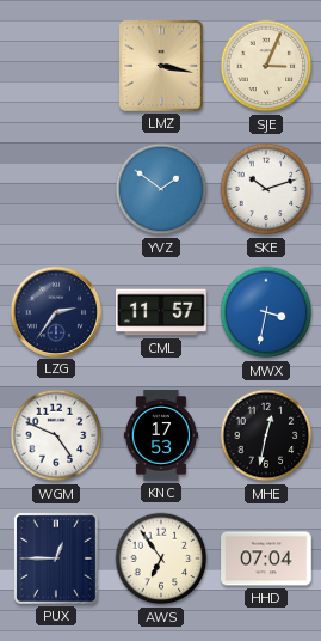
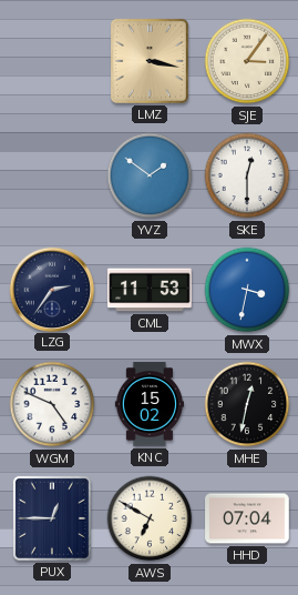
SJE: 3:04 -> 3:06
SKE: 10:12 -> 12:30
CML: 11:57 -> 11:53
KNC: 17:53 -> 15:02
AWS: 6:54 -> 6:50
